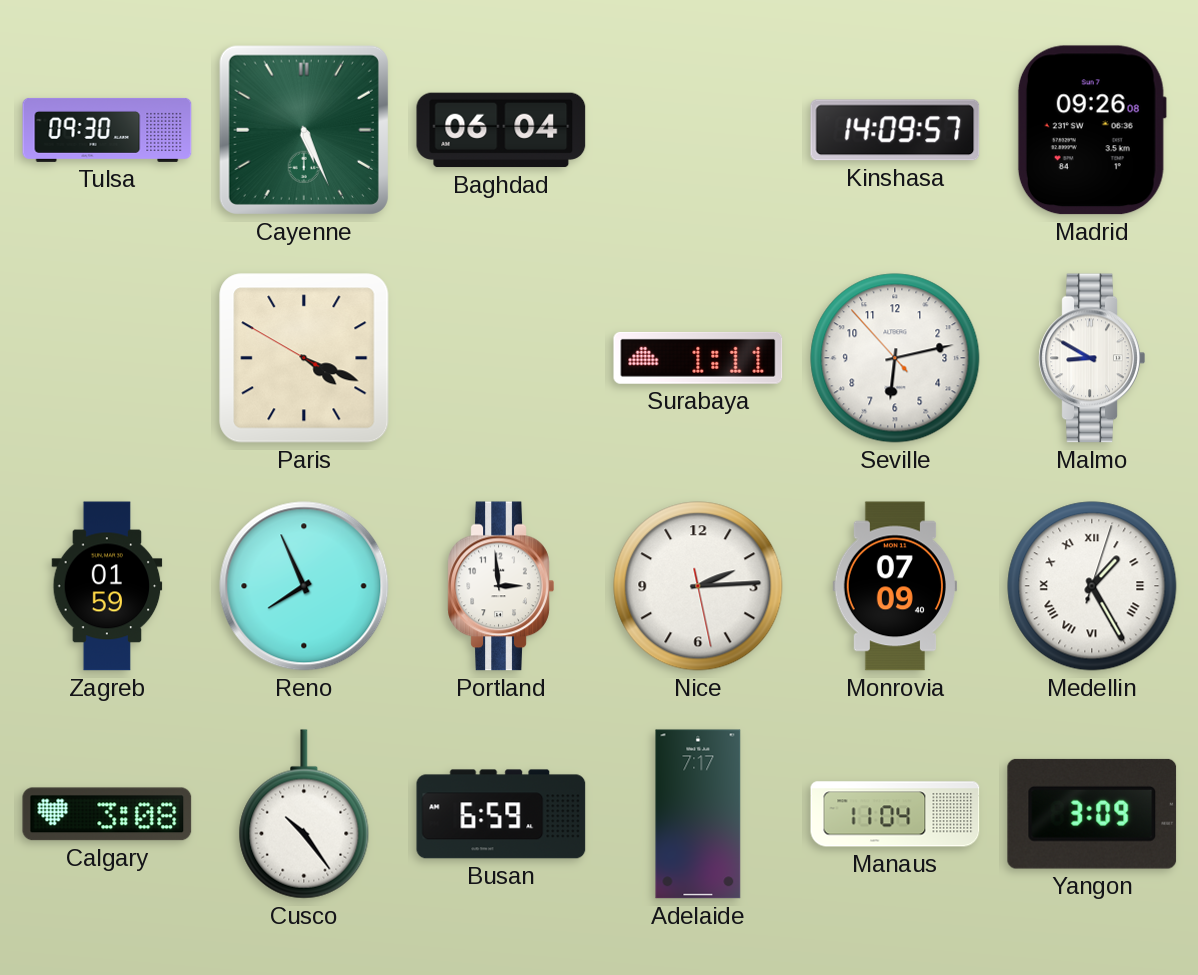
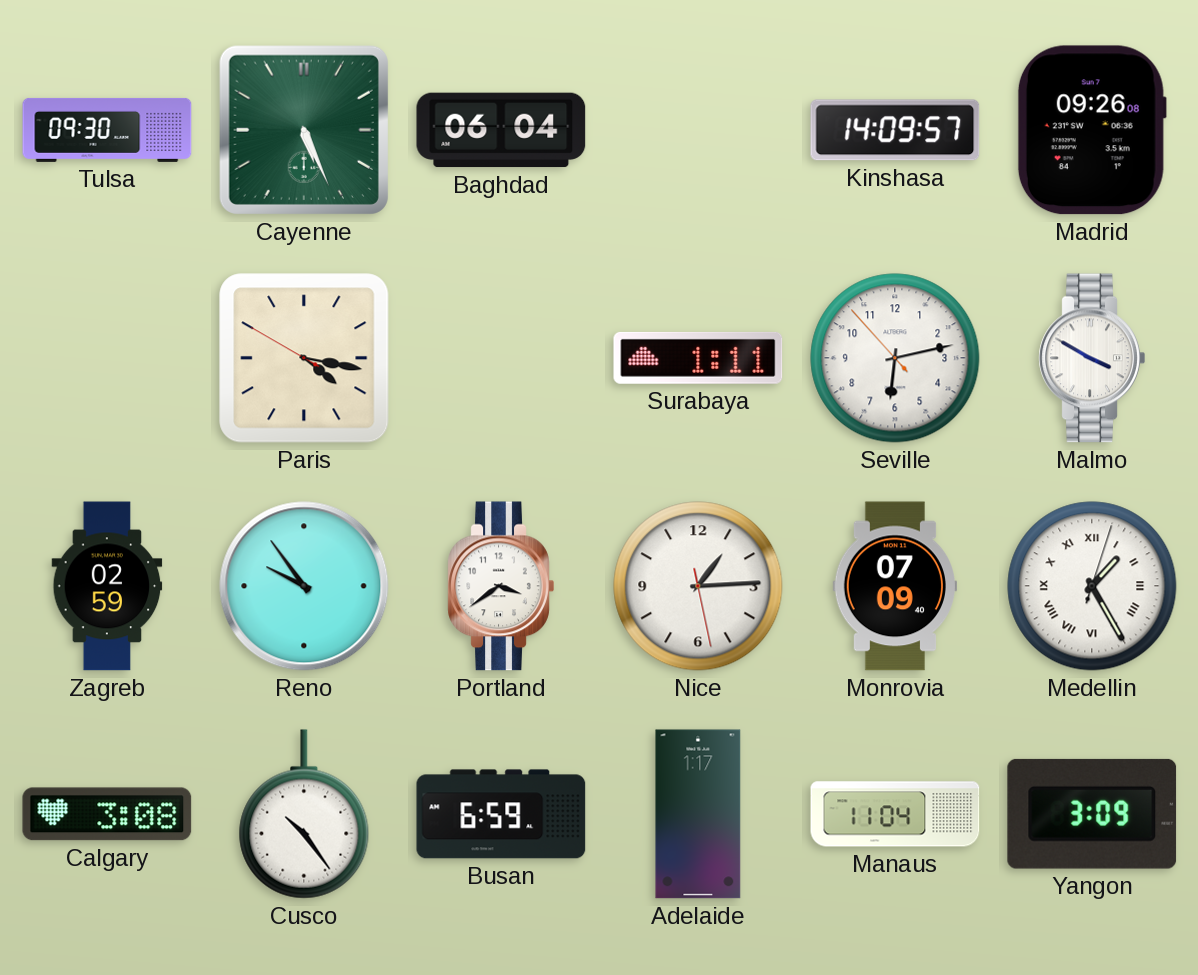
Paris: 4:18 -> 4:16
Malmo: 8:50 -> 3:50
Zagreb: 01:59 -> 02:59
Reno: 7:56 -> 9:54
Portland: 2:59 -> 3:39
Nice: 2:14 -> 1:14
Adelaide: 7:17 -> 1:17
